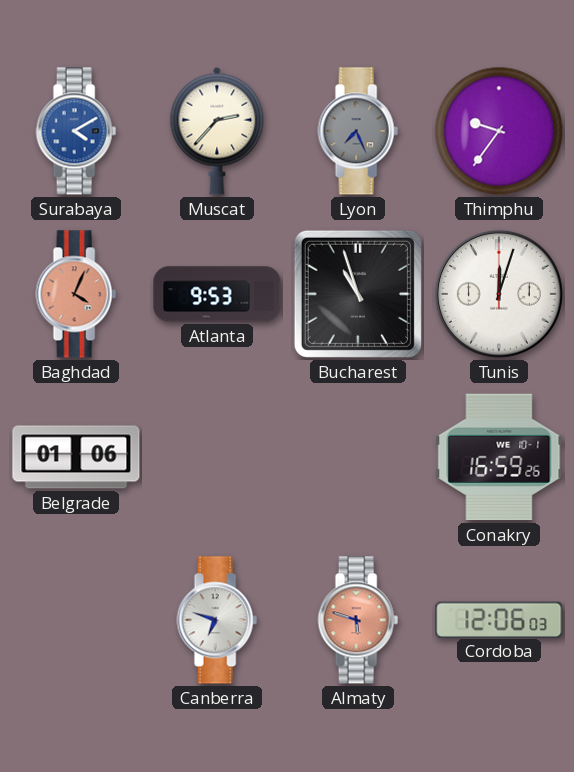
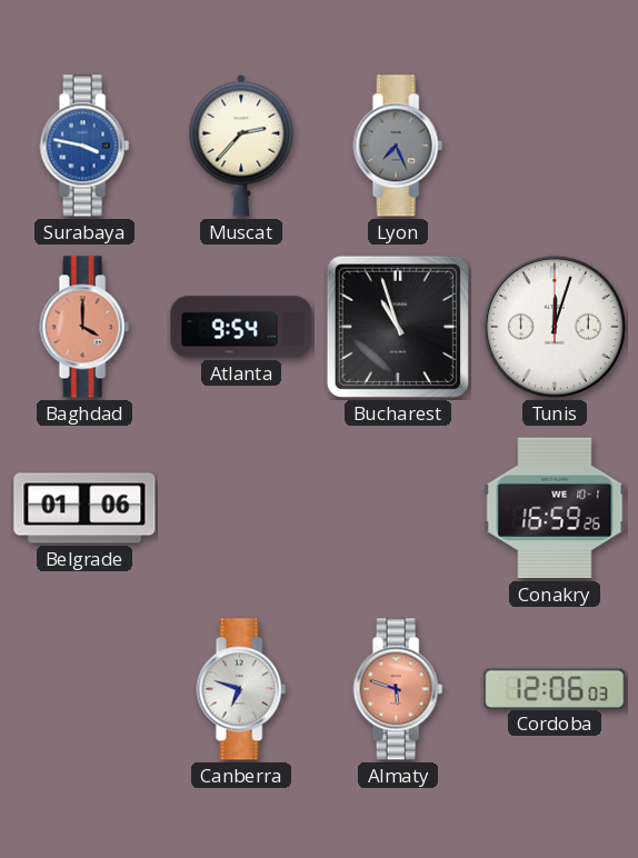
Surabaya: 4:10 -> 3:47
Thimphu: 9:36 -> none
Baghdad: 4:04 -> 4:00
Atlanta: 9:53 -> 9:54
